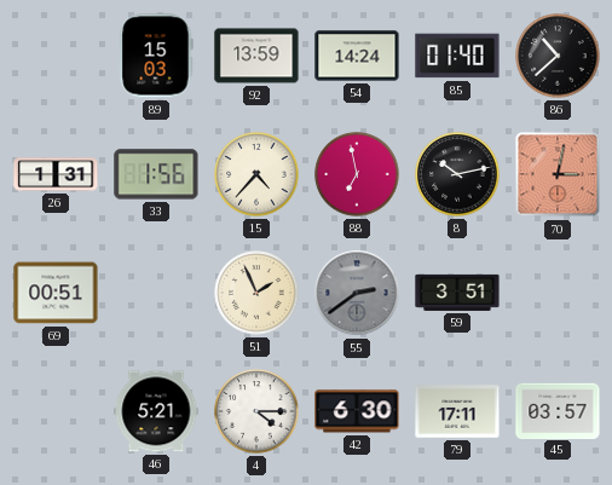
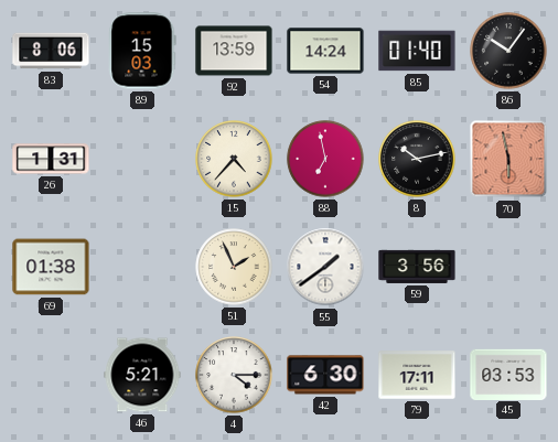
83: none -> 8:06
86: 10:38 -> 10:06
33: 1:56 -> none
70: 3:02 -> 5:58
69: 00:51 -> 01:38
55: 2:39 -> 1:39
55 dial: grey -> white
59: 3:51 -> 3:56
45: 03:57 -> 03:53
